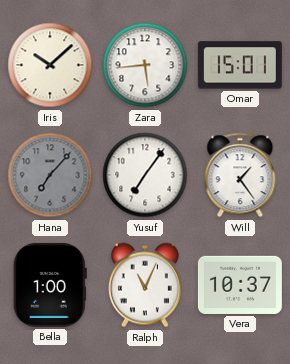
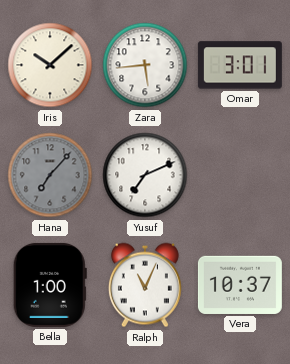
Omar: 15:01 -> 3:01
Yusuf: 7:06 -> 7:11
Will: 1:24 -> none
